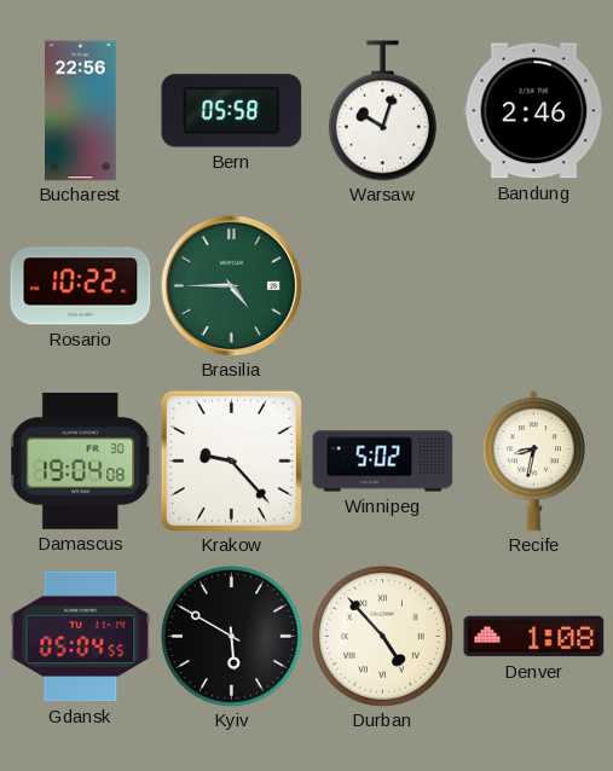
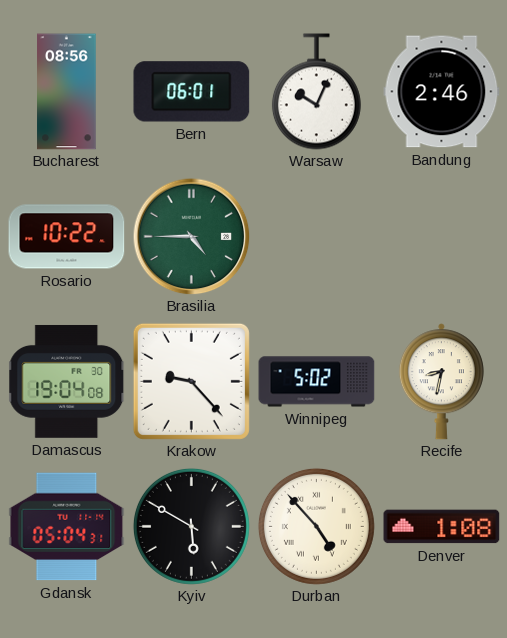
Bucharest: 22:56 -> 08:56
Bern: 05:58 -> 06:01
Warsaw: 10:03 -> 10:04
Gdansk: 05:04:55 -> 05:04:31
